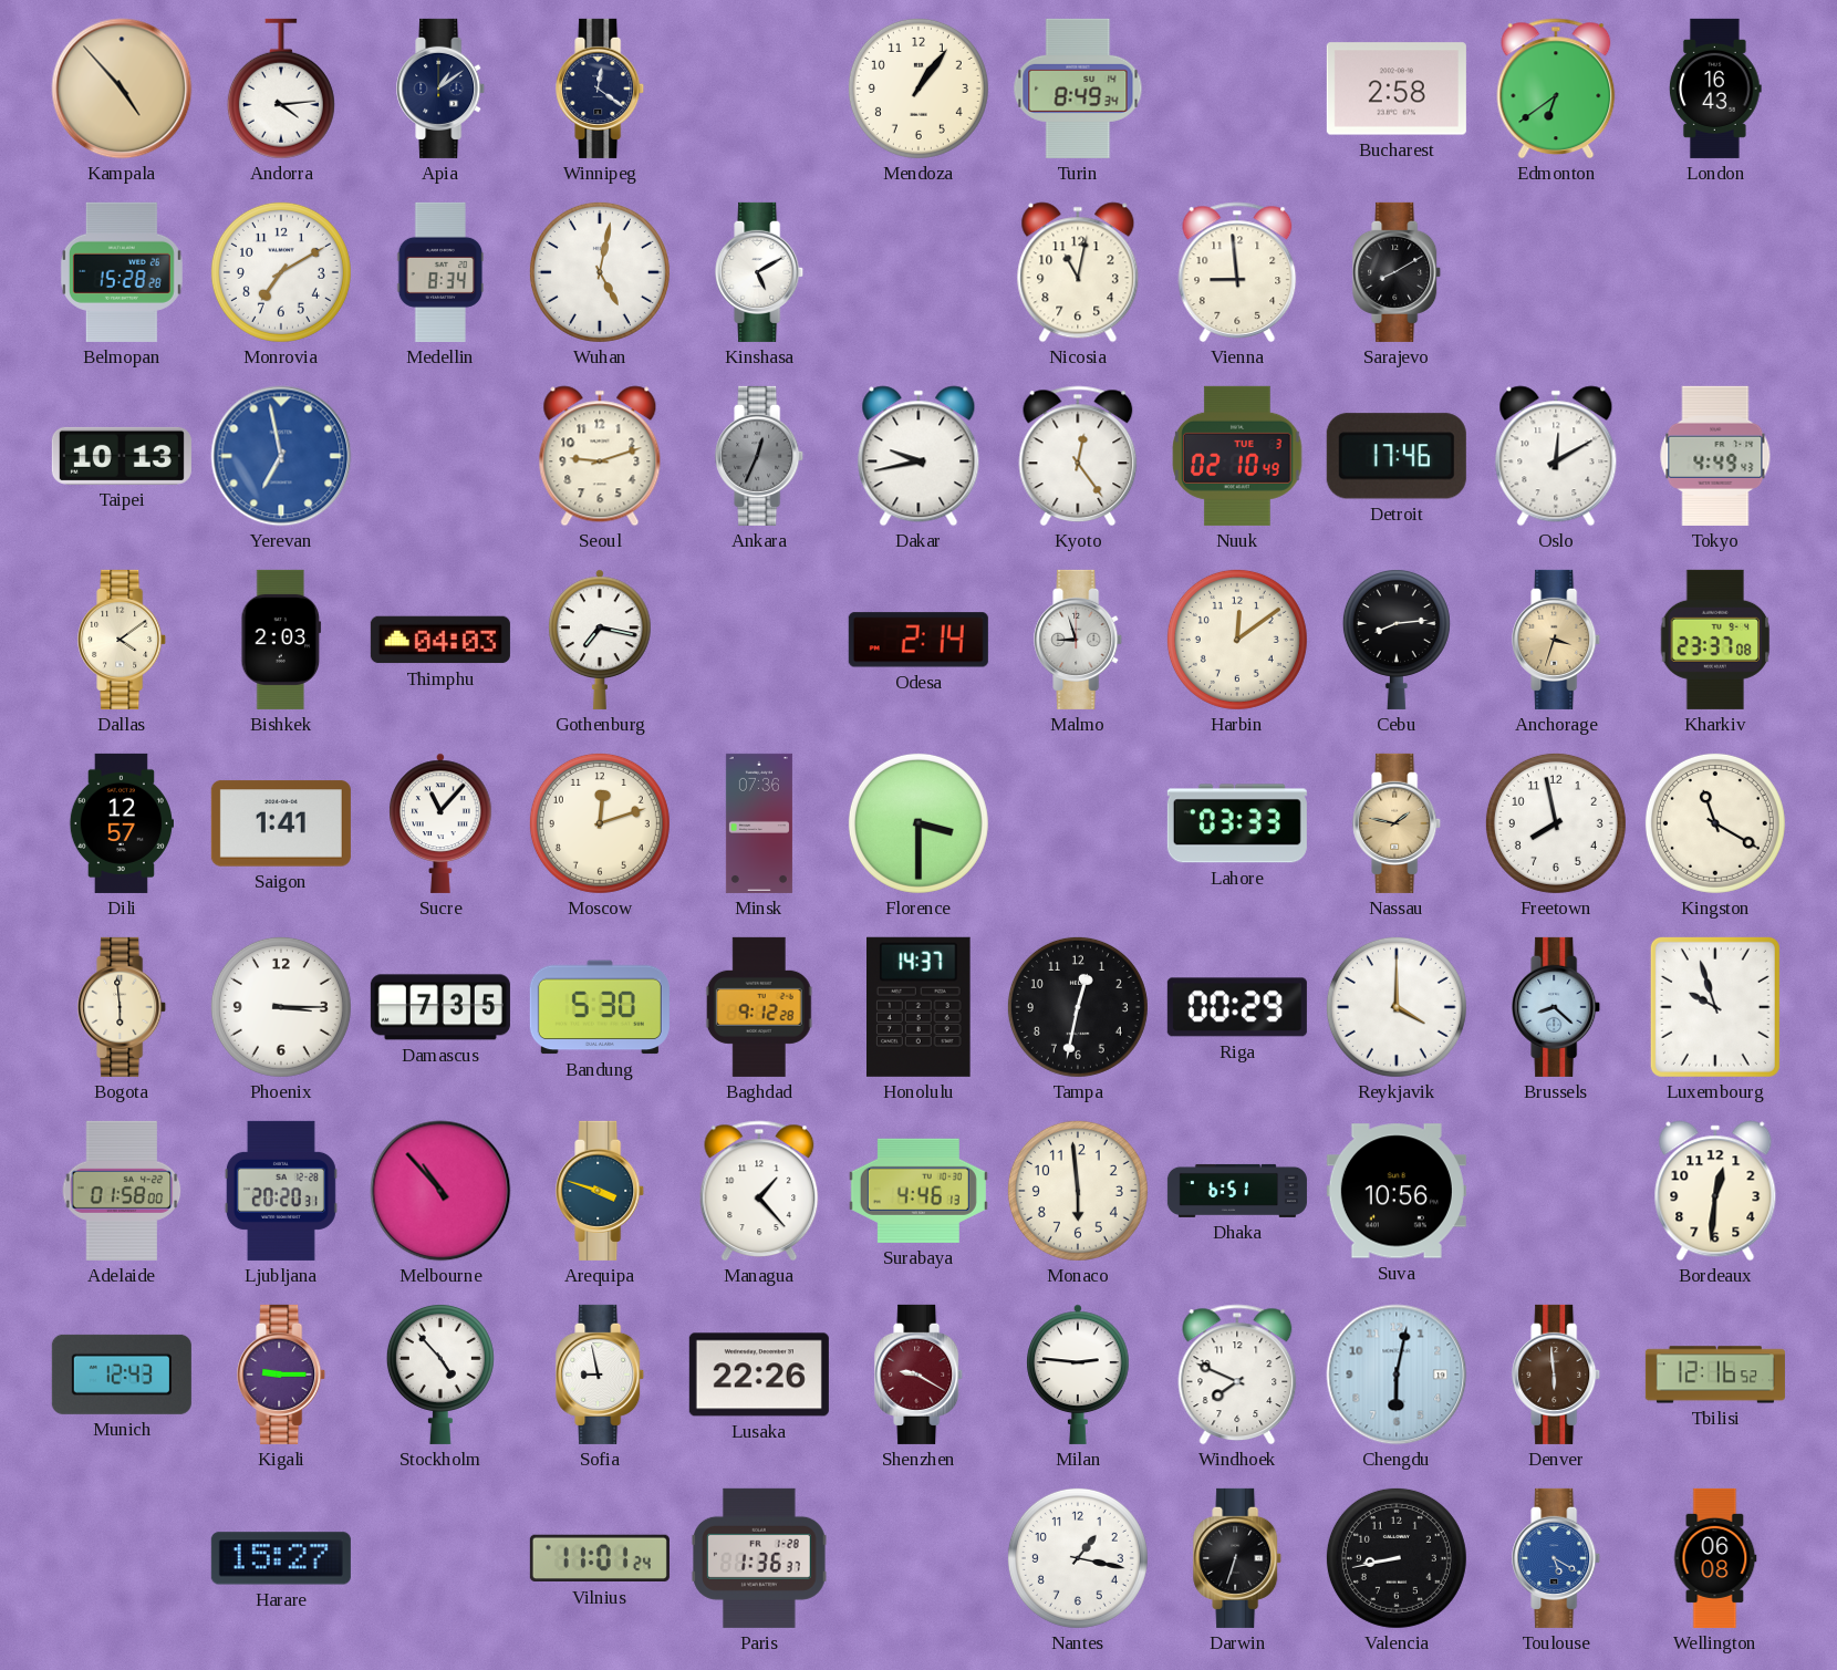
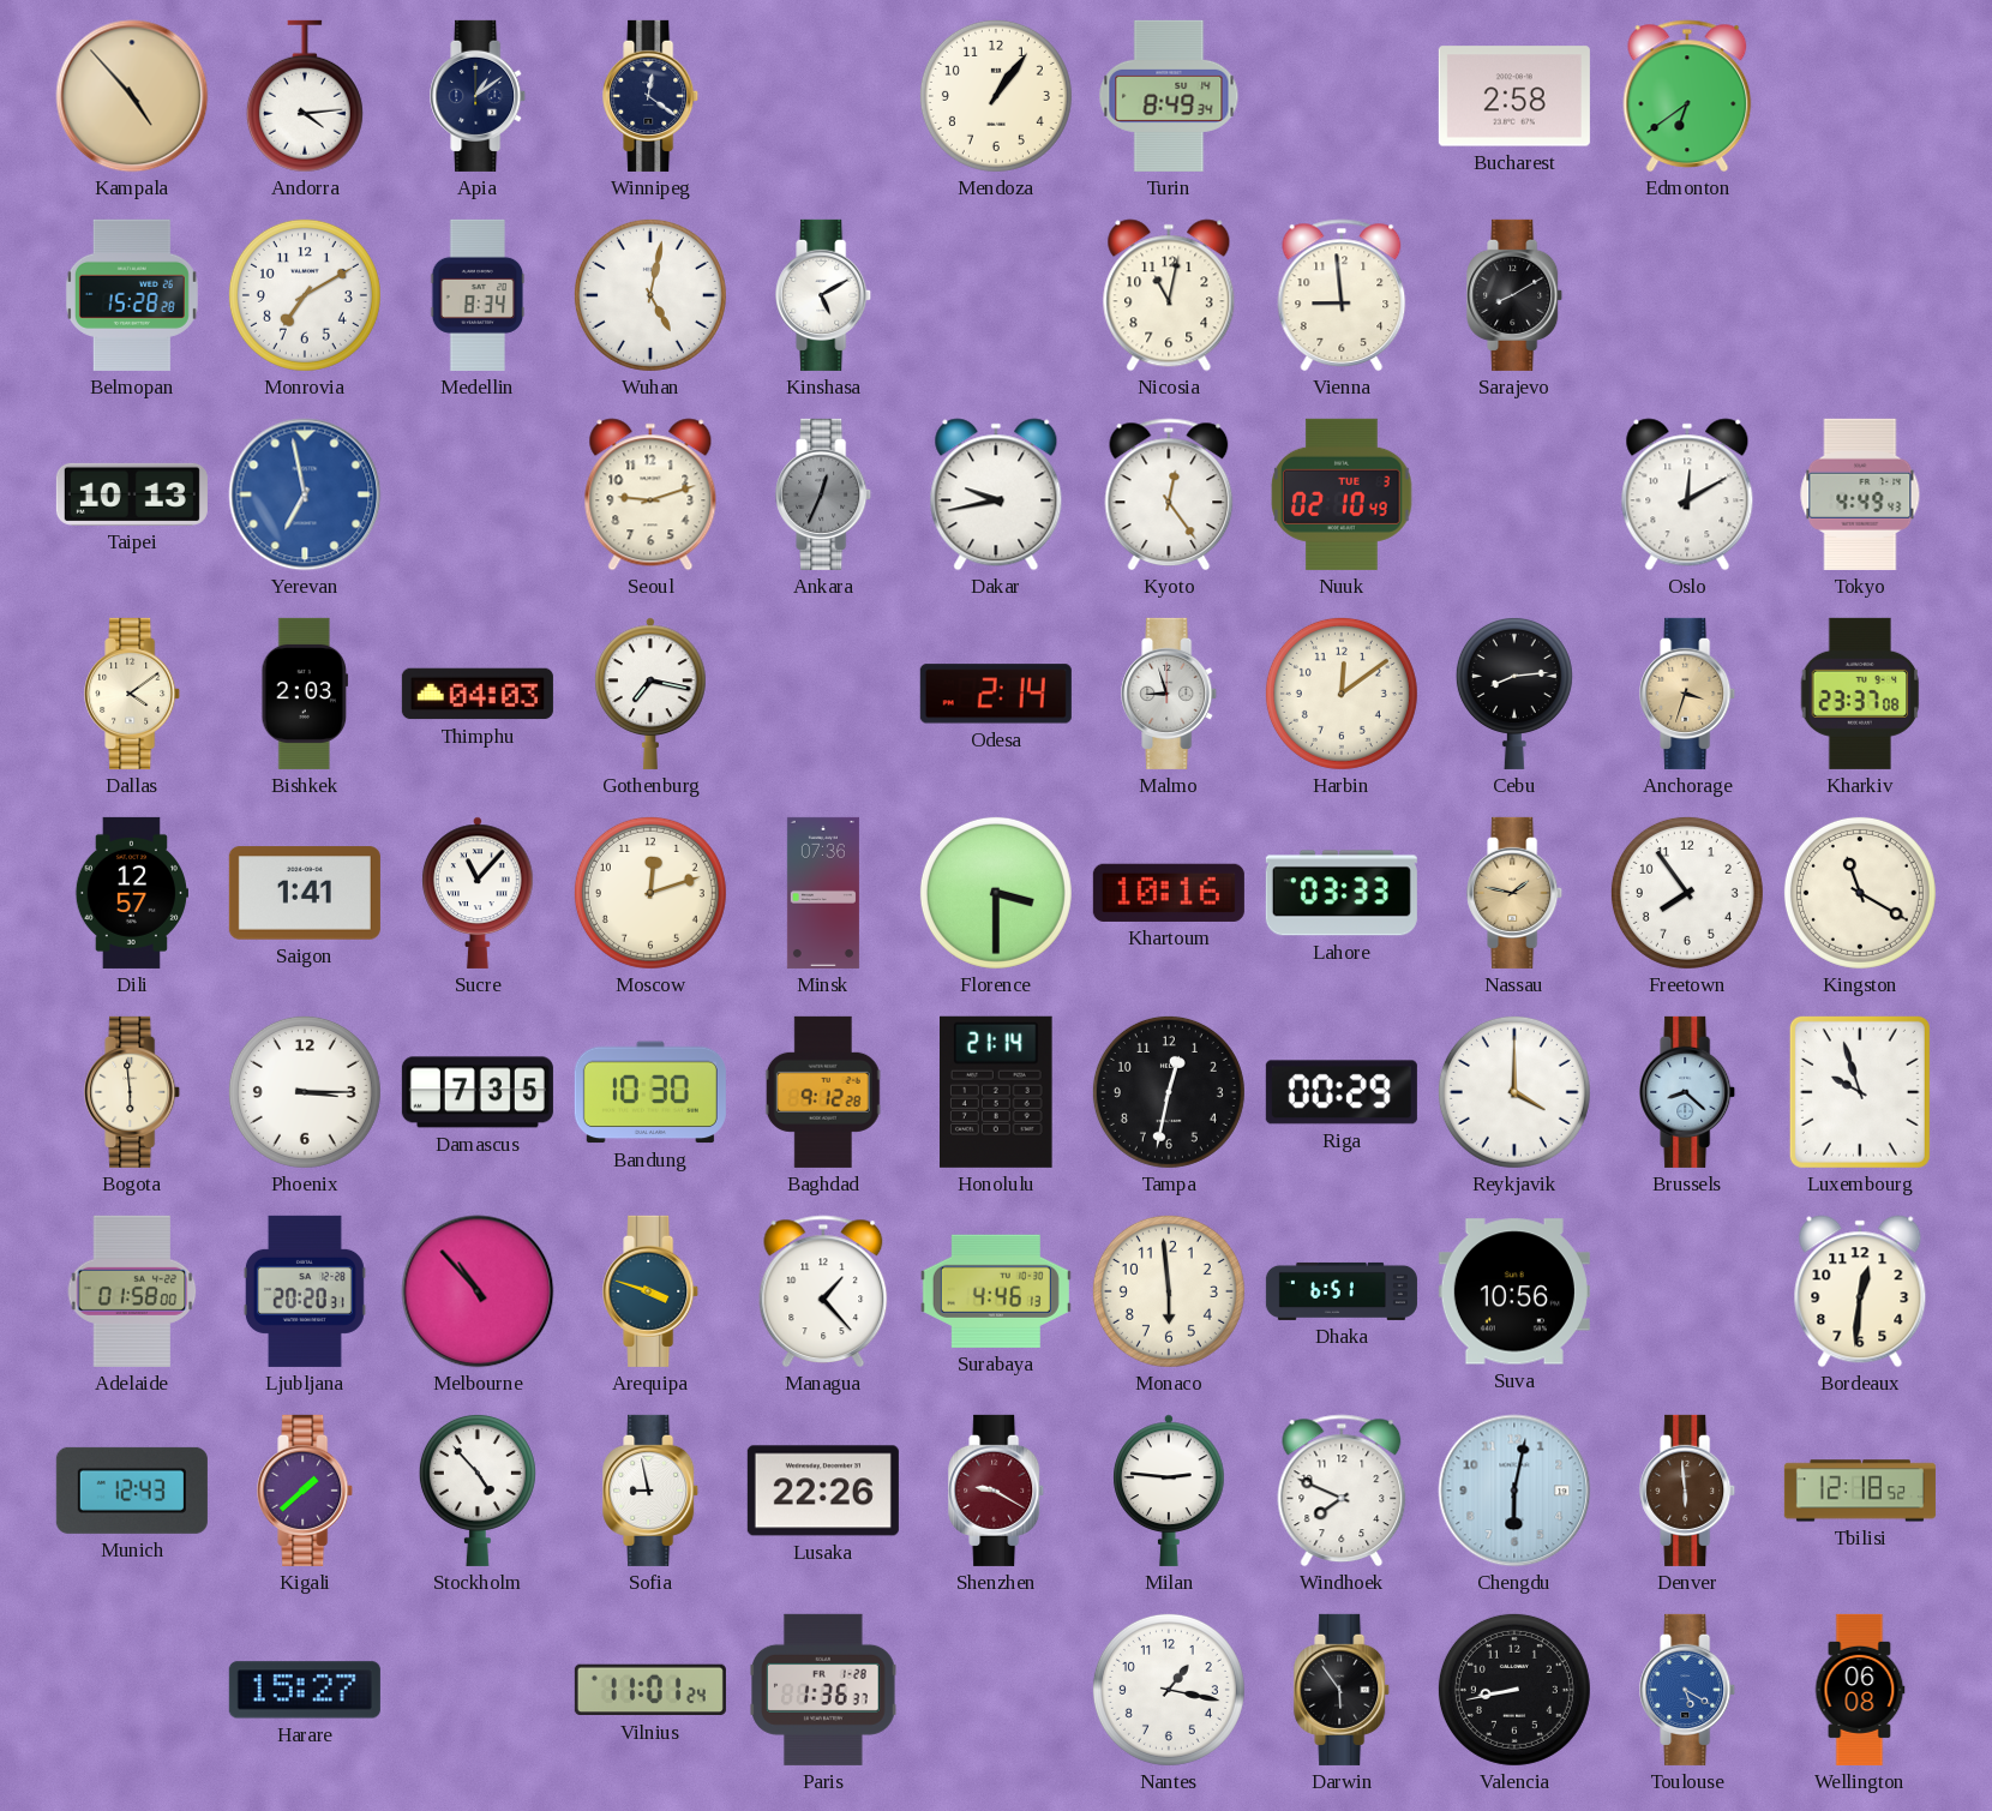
London: 16:43 -> none
Detroit: 17:46 -> none
Khartoum: none -> 10:16
Freetown: 7:58 -> 7:54
Bandung: 5:30 -> 10:30
Honolulu: 14:37 -> 21:14
Kigali: 9:15 -> 1:38
Tbilisi: 12:16 -> 12:18
Darwin: 6:33 -> 5:54
